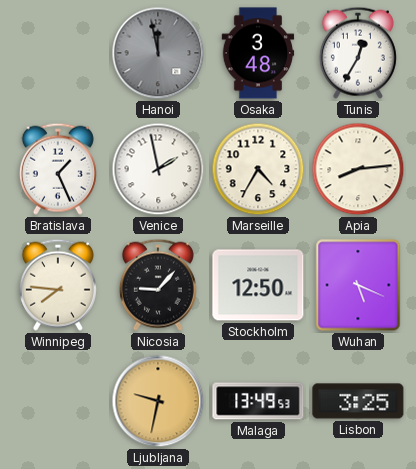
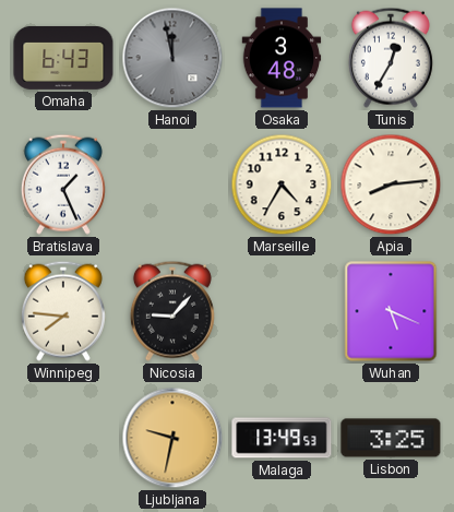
Omaha: none -> 6:43
Venice: 1:58 -> none
Stockholm: 12:50 -> none
